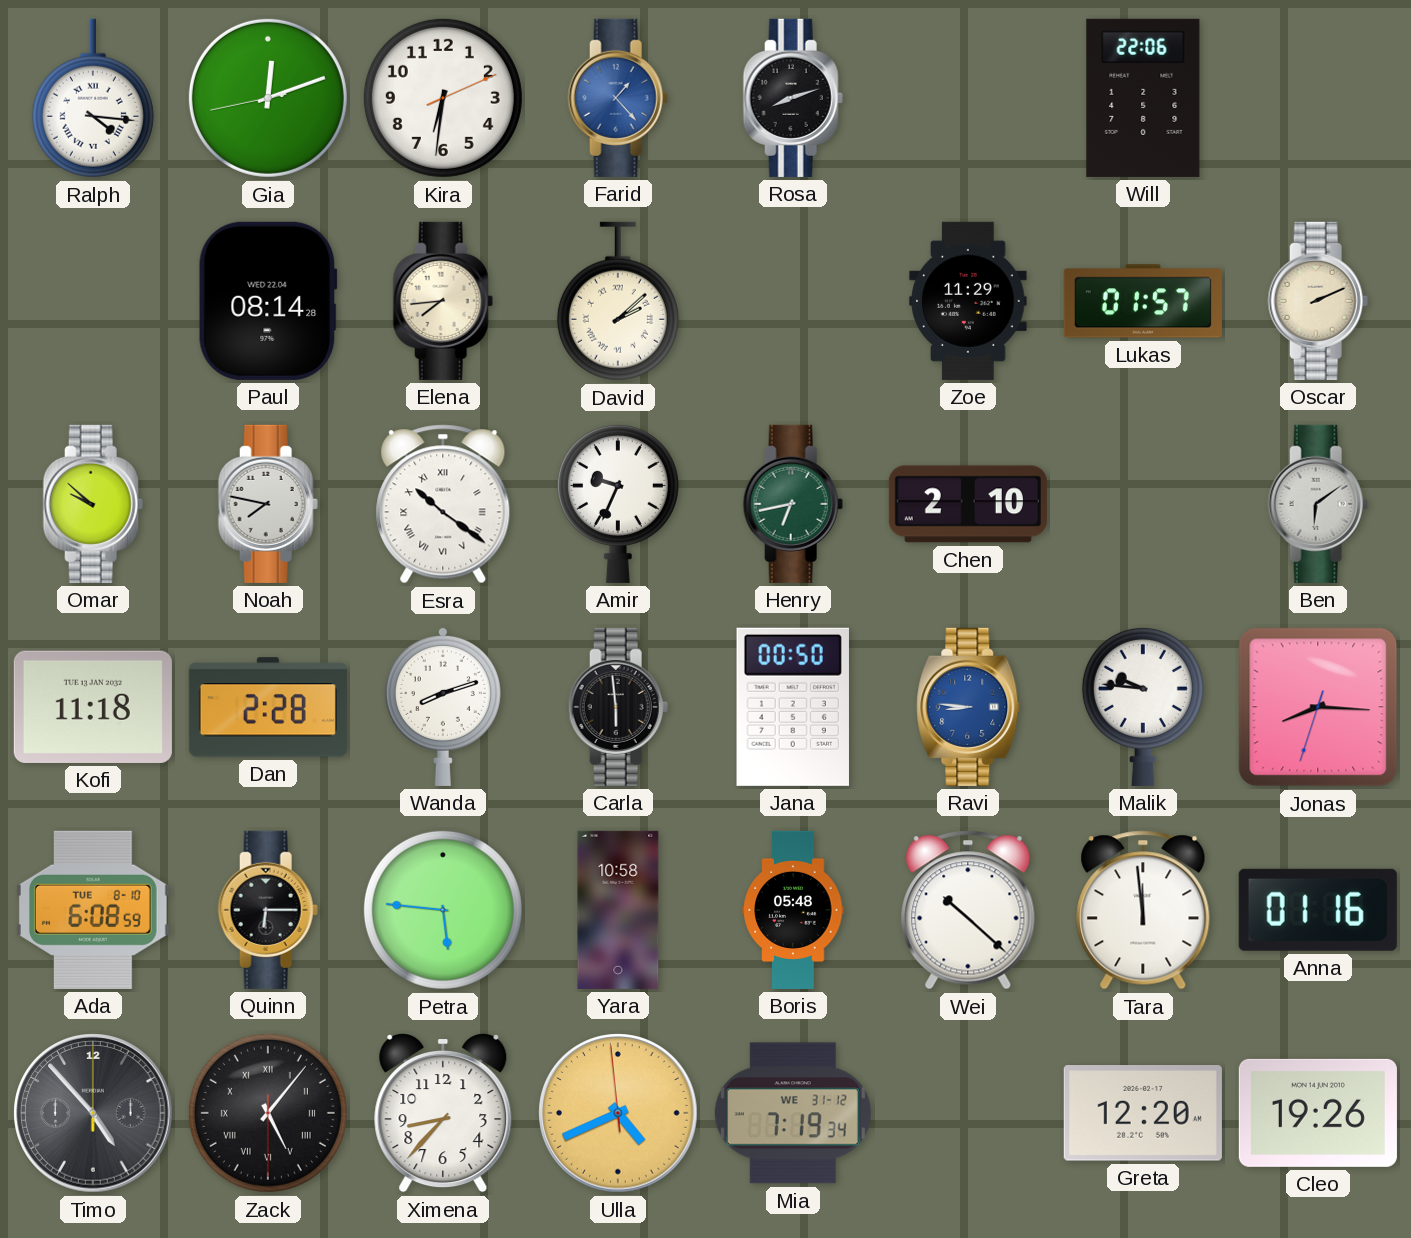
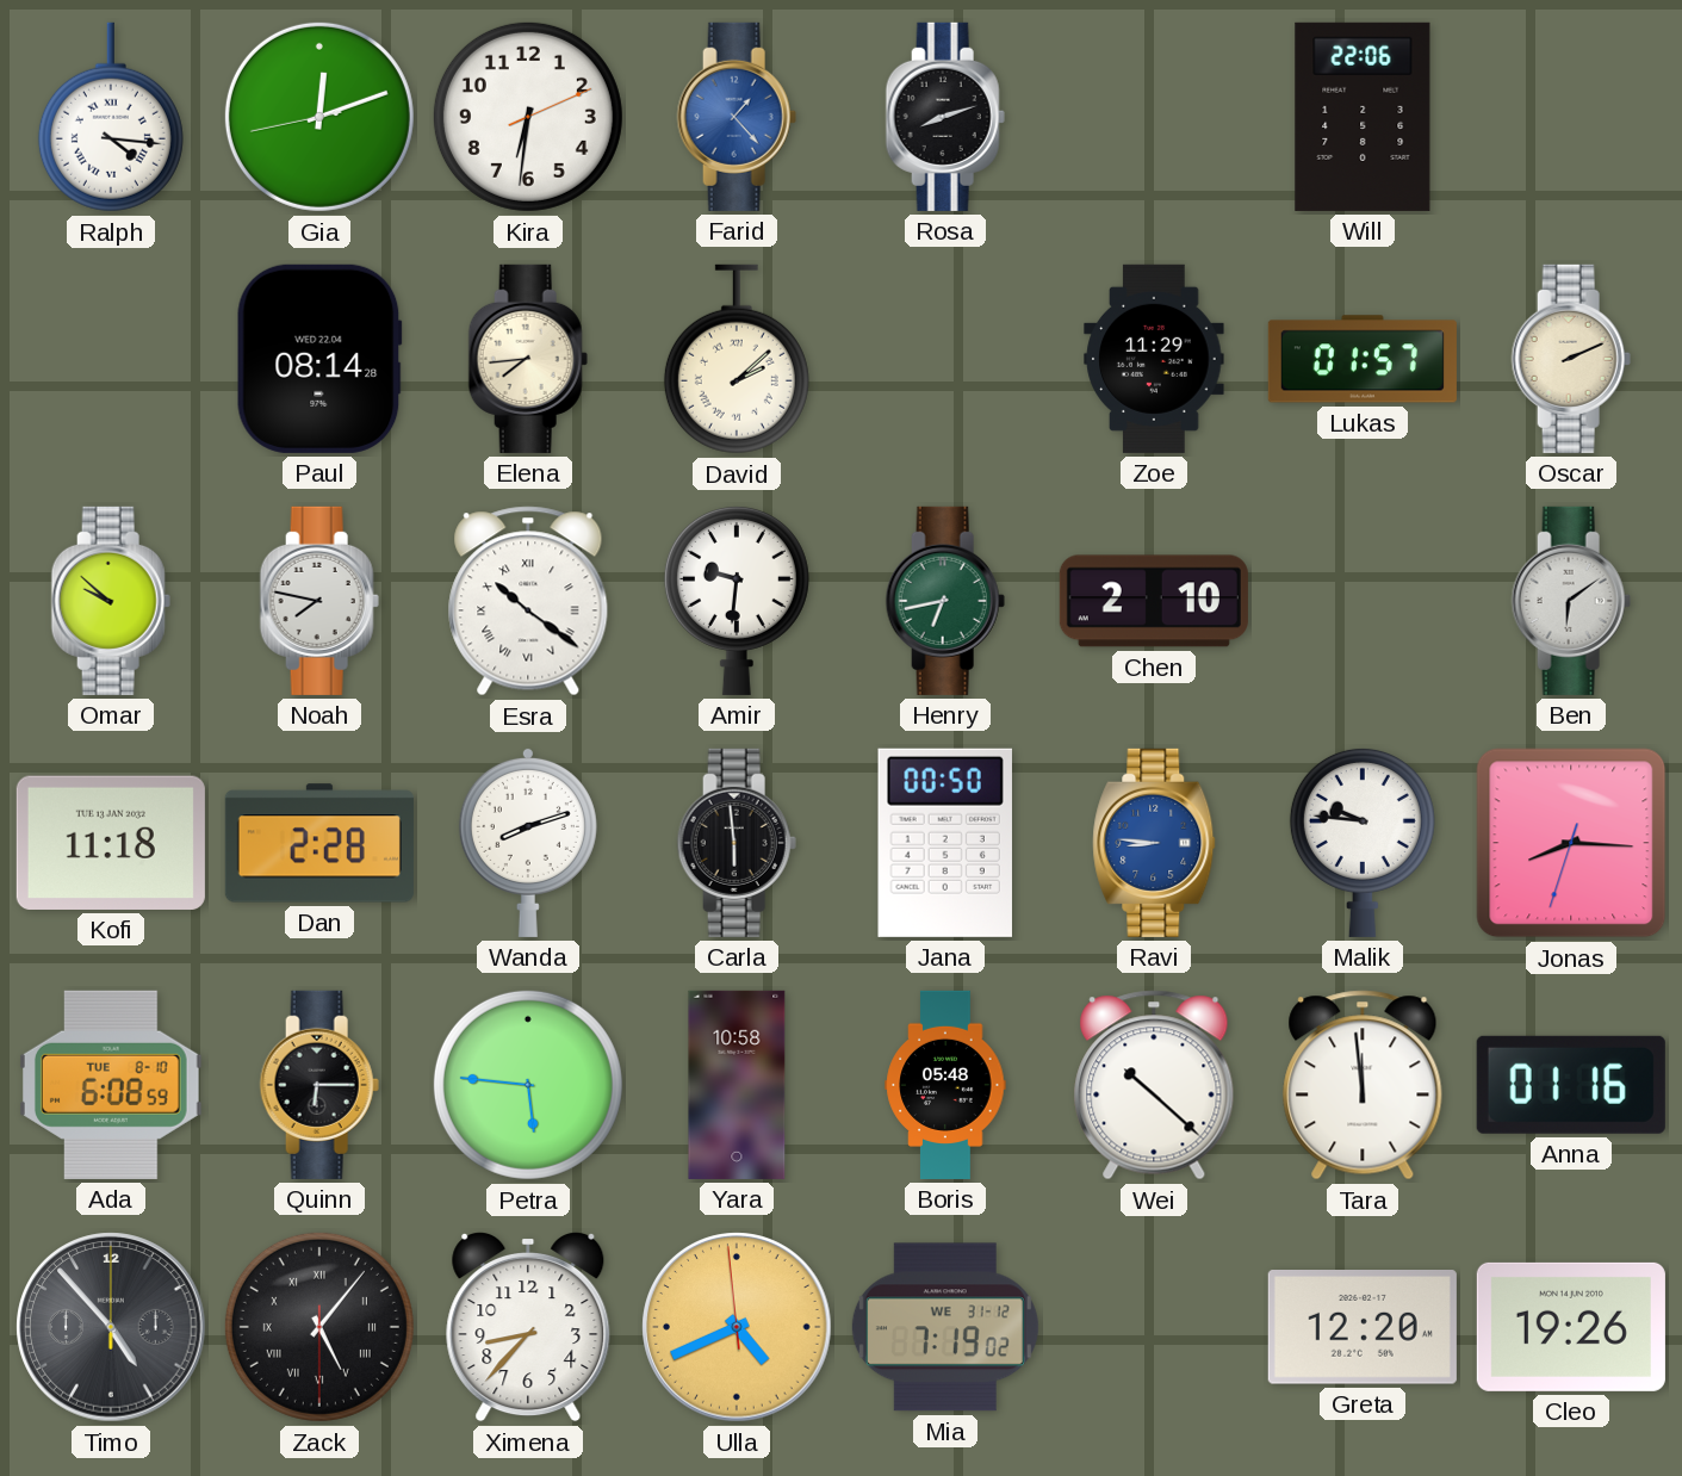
Amir: 9:34 -> 9:31
Mia: 7:19:34 -> 7:19:02
